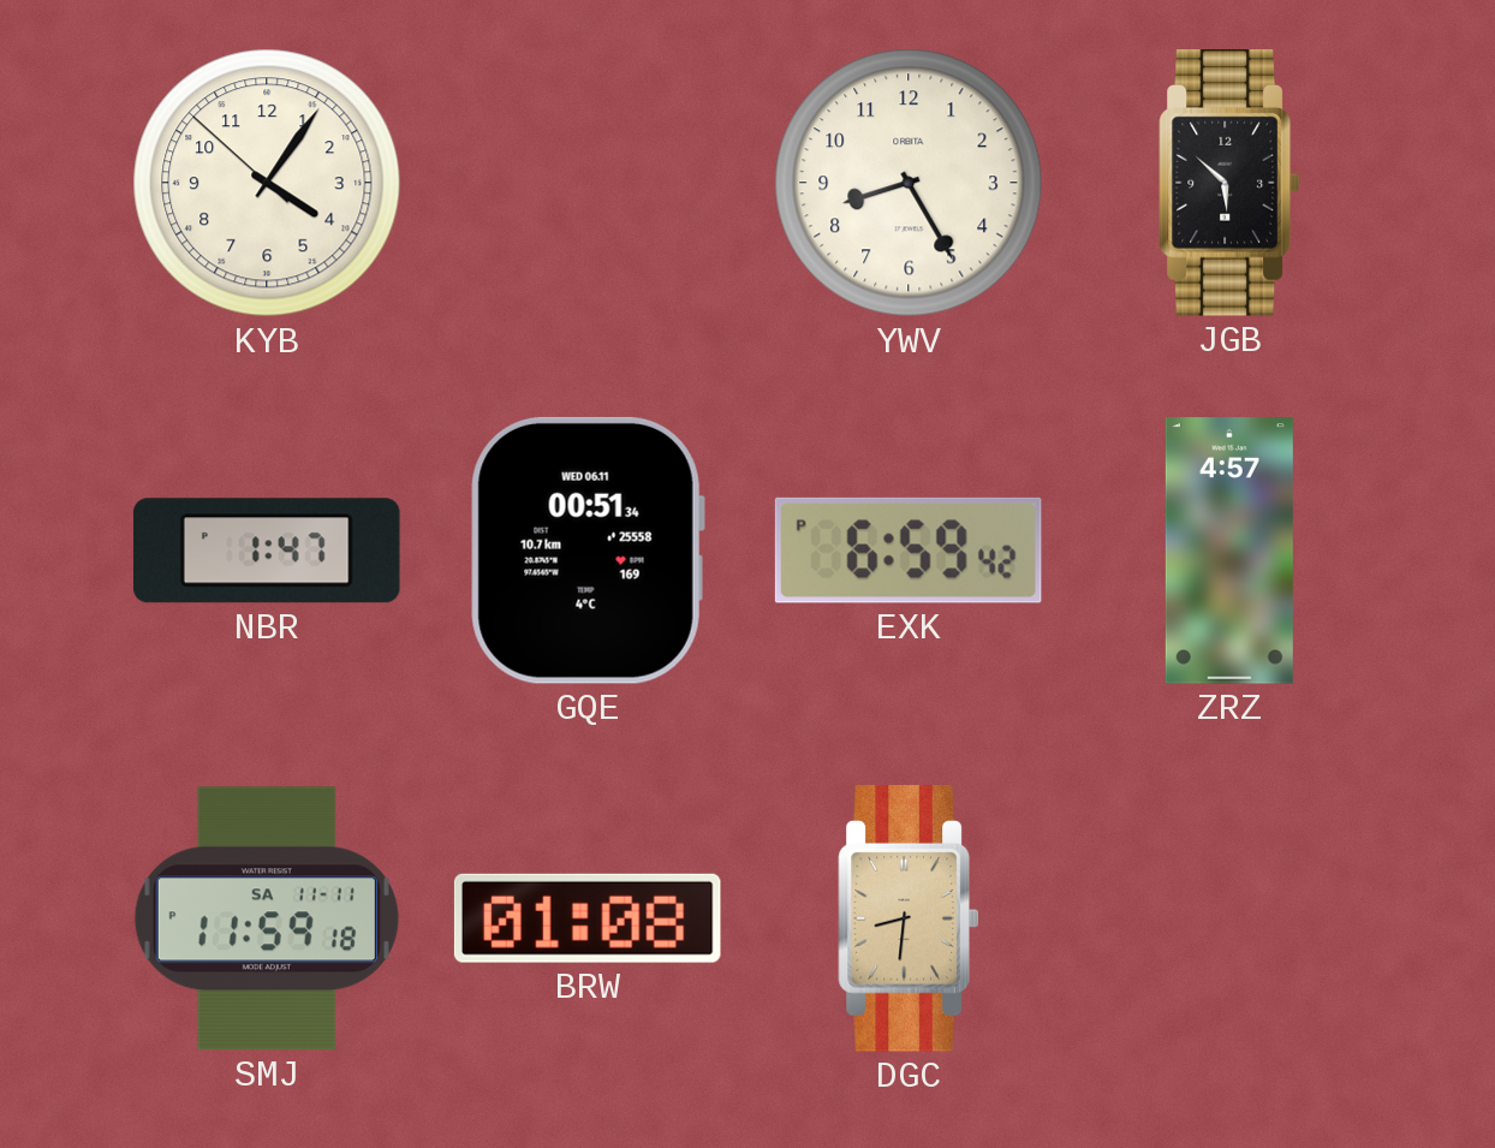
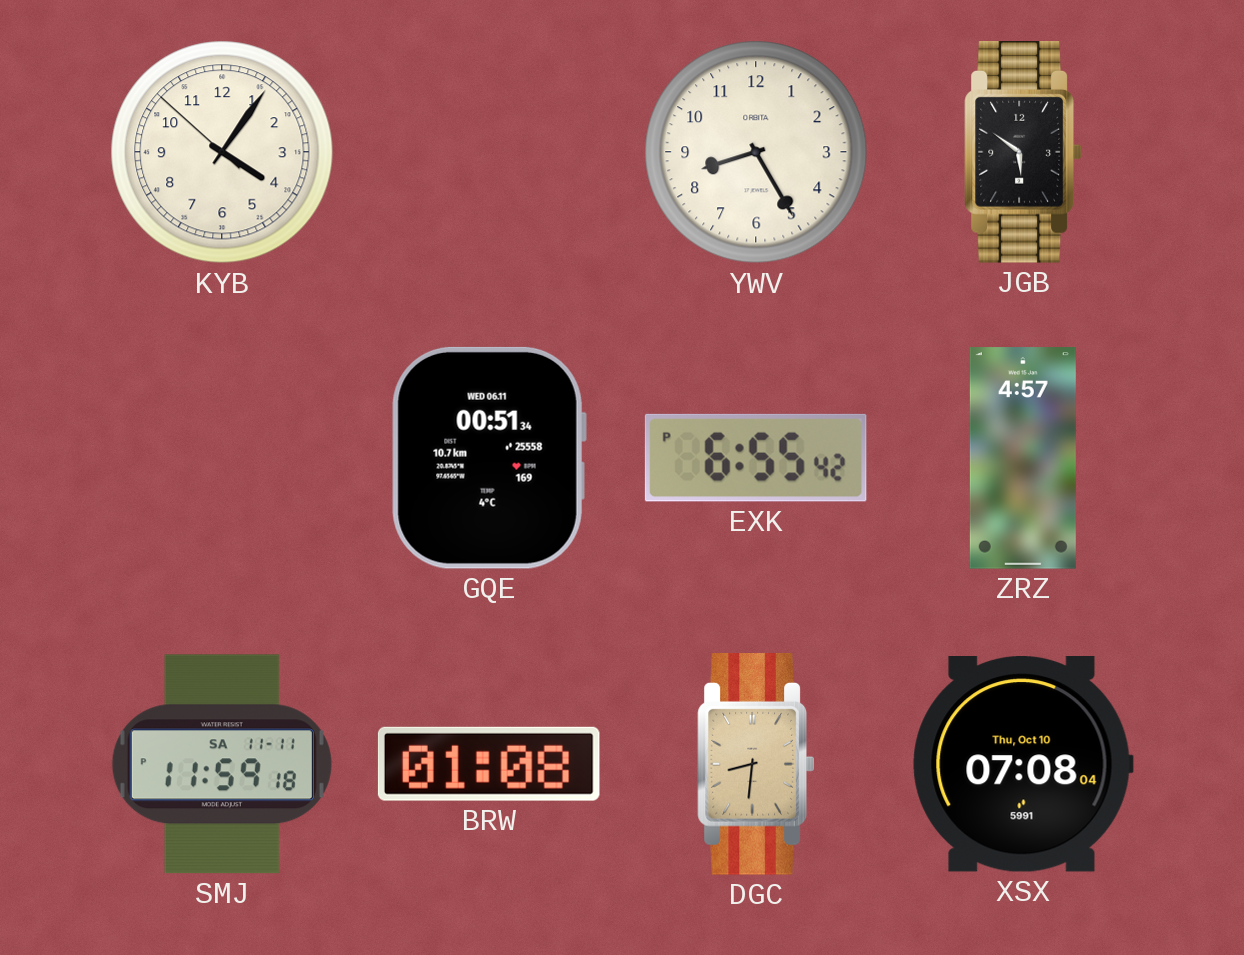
JGB: 5:52 -> 5:51
NBR: 1:47 -> none
EXK: 6:59 -> 6:55
XSX: none -> 07:08
